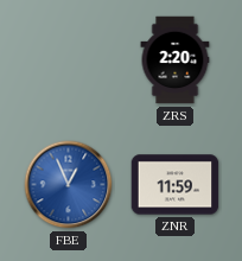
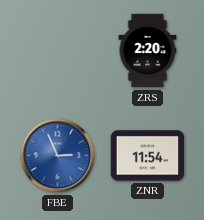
FBE: 12:56 -> 2:56
ZNR: 11:59 -> 11:54
